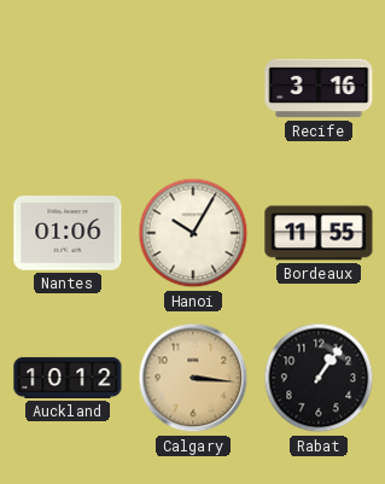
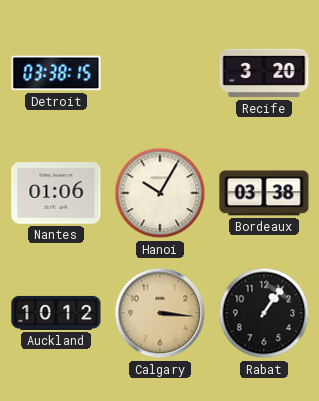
Detroit: none -> 03:38
Recife: 3:16 -> 3:20
Bordeaux: 11:55 -> 03:38
